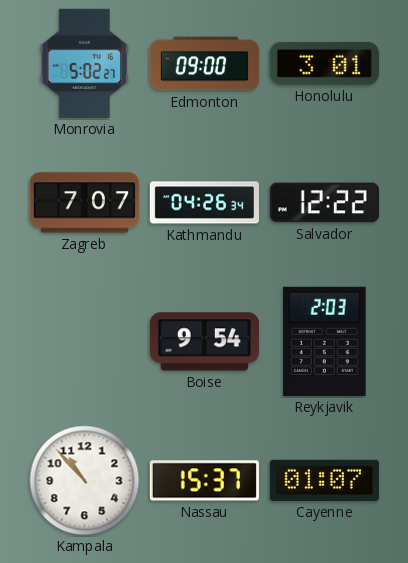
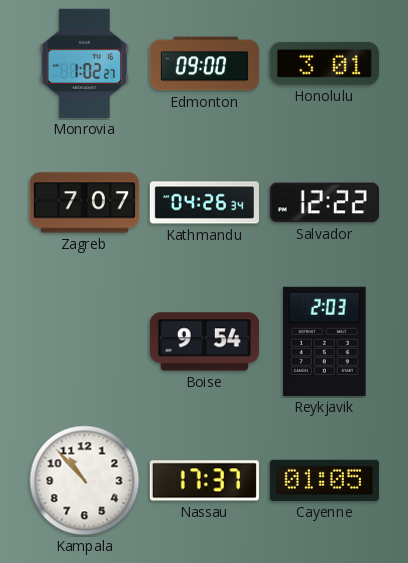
Monrovia: 5:02 -> 1:02
Nassau: 15:37 -> 17:37
Cayenne: 01:07 -> 01:05
